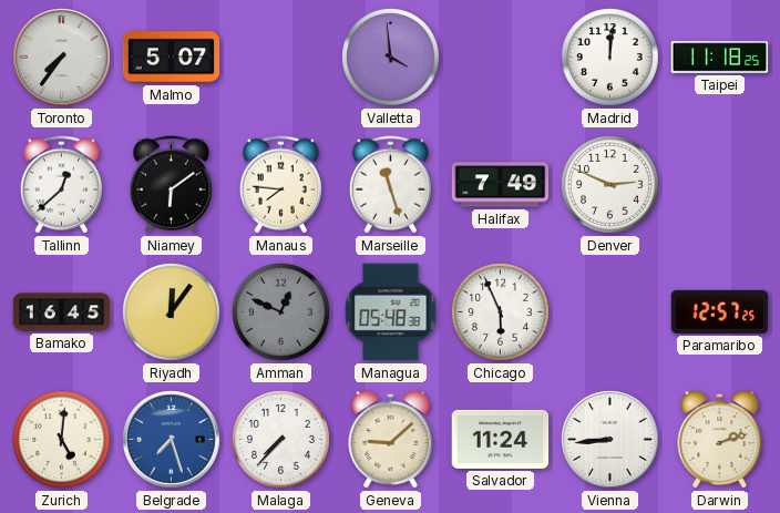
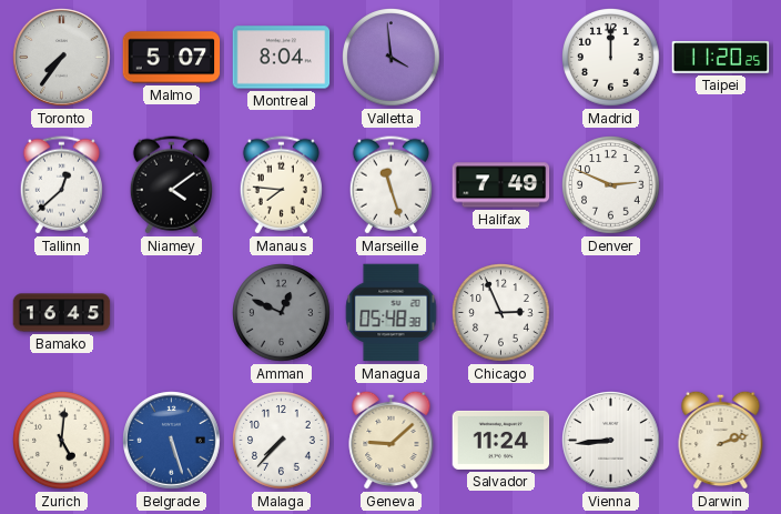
Montreal: none -> 8:04
Madrid: 12:01 -> 12:00
Taipei: 11:18 -> 11:20
Niamey: 6:09 -> 4:09
Riyadh: 12:06 -> none
Chicago: 5:56 -> 2:56
Paramaribo: 12:57 -> none
Belgrade: 7:27 -> 5:27
